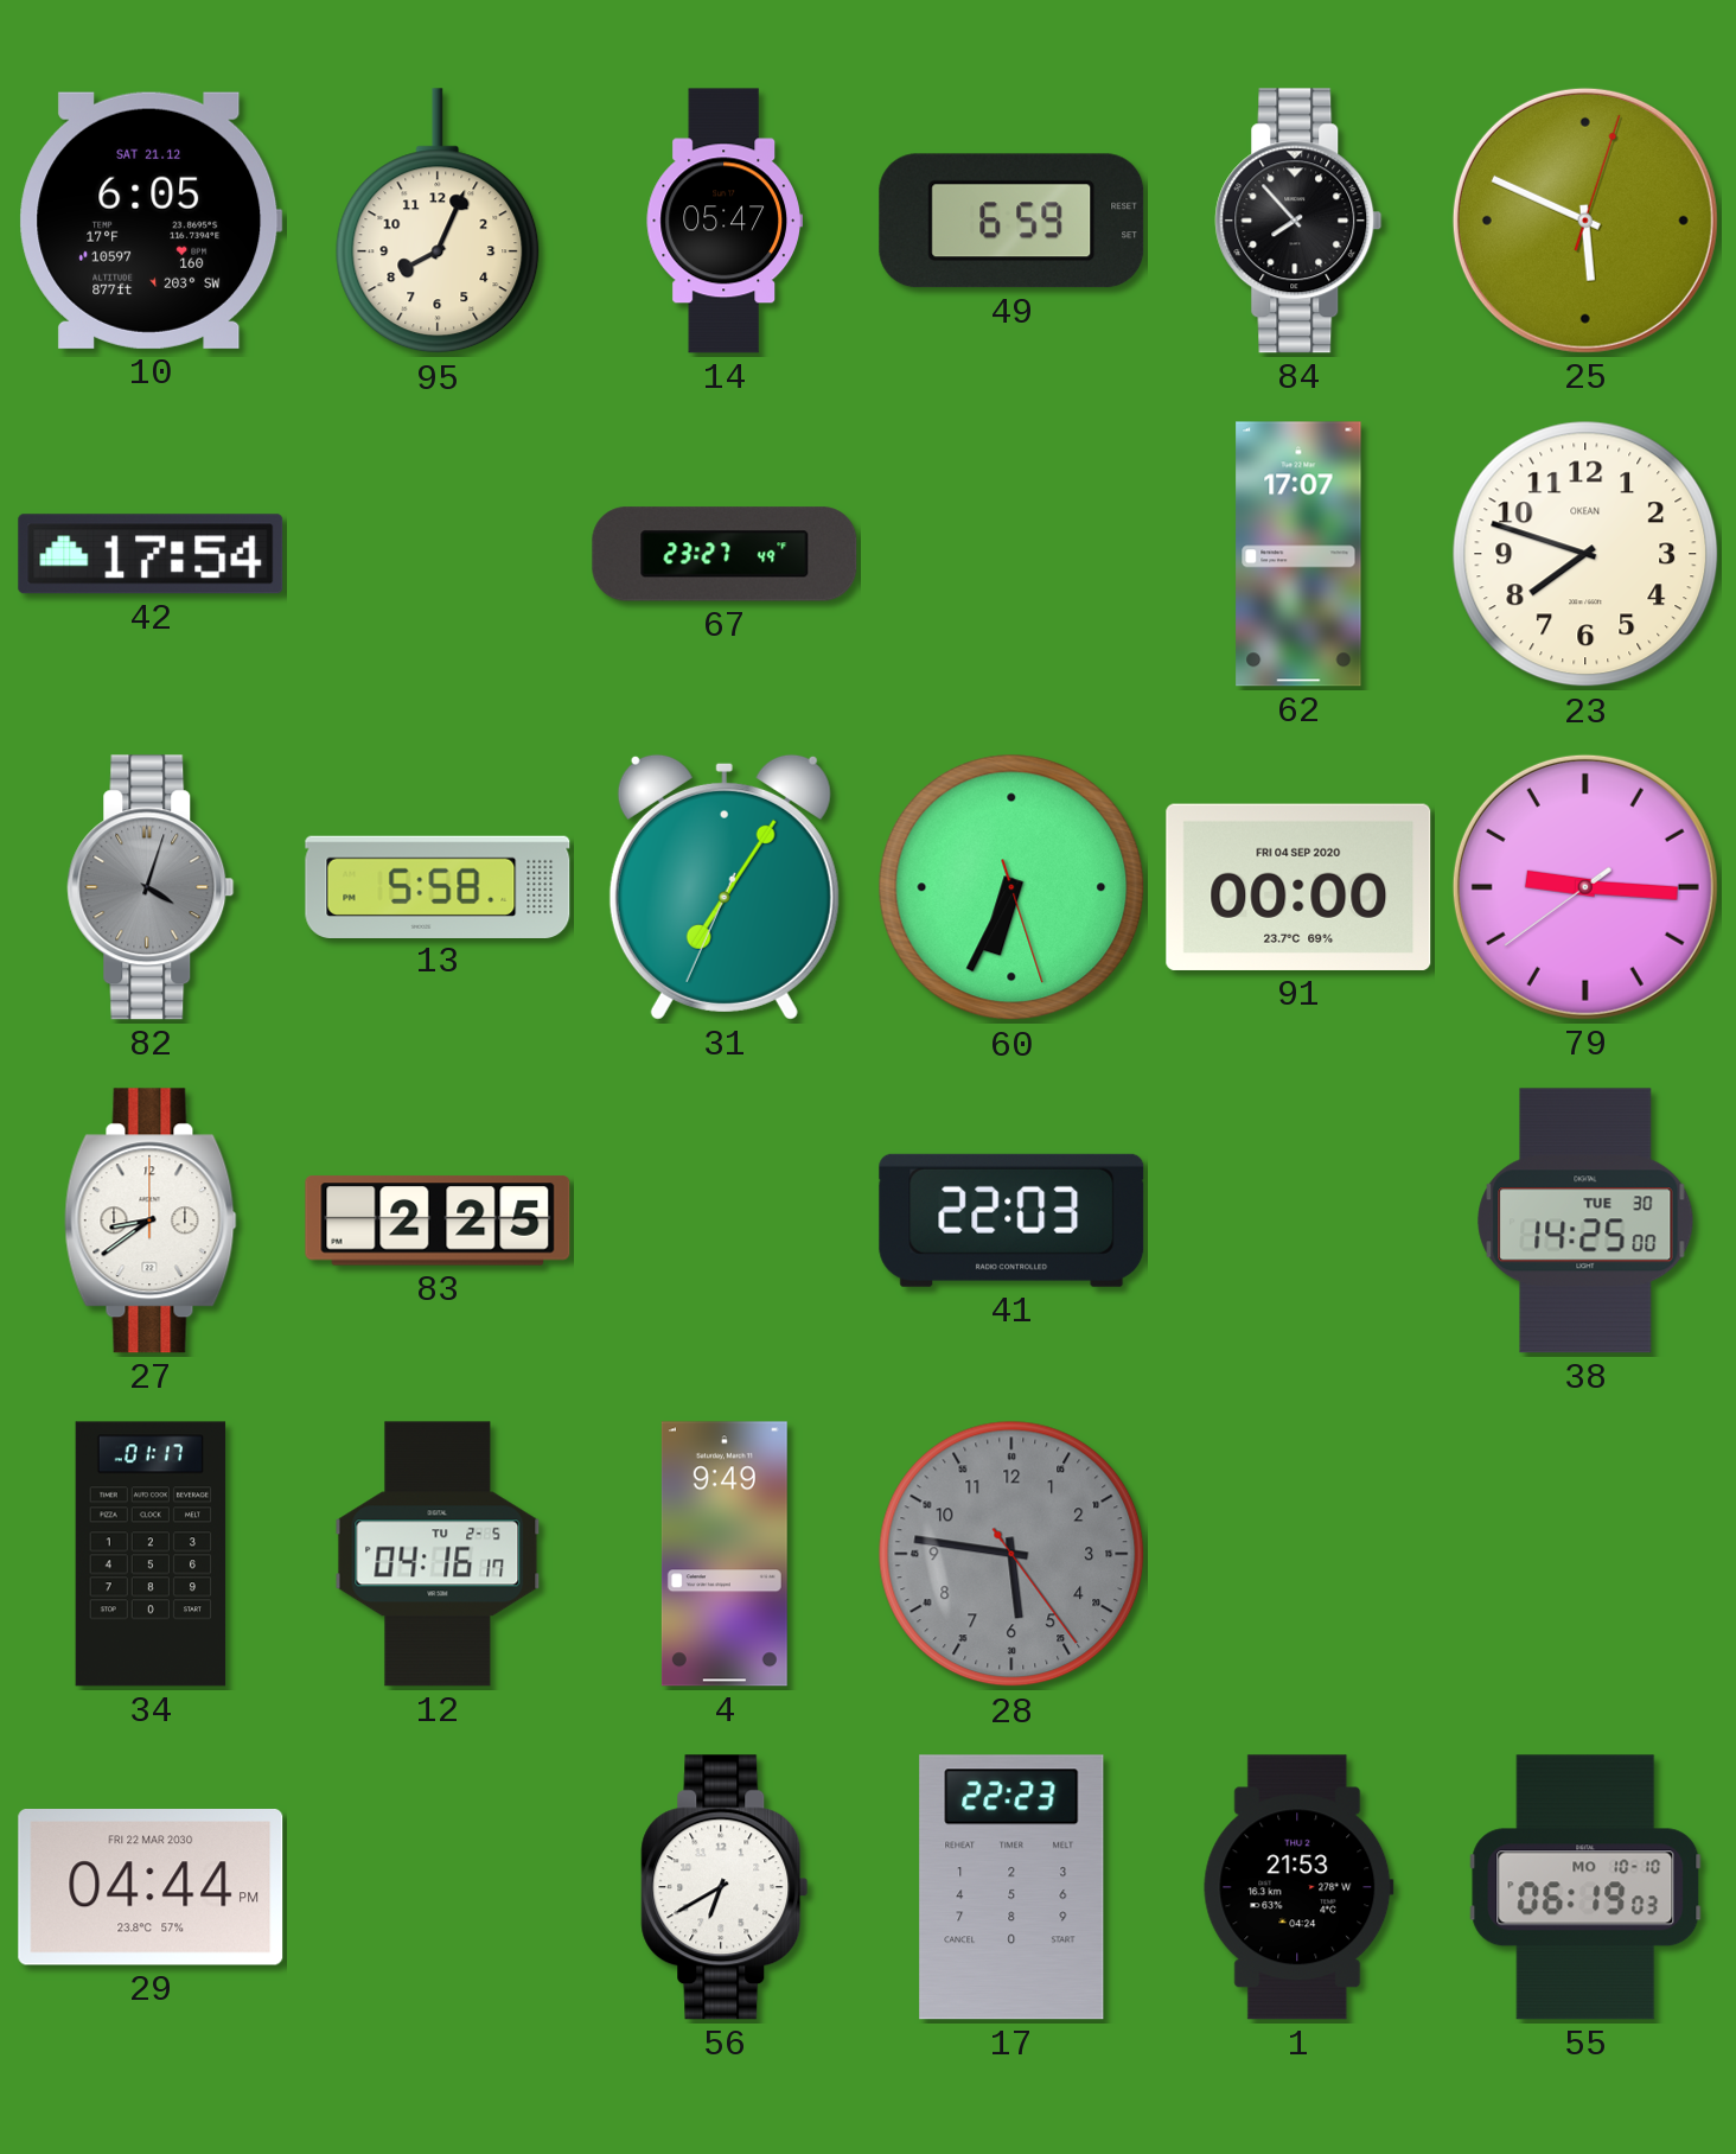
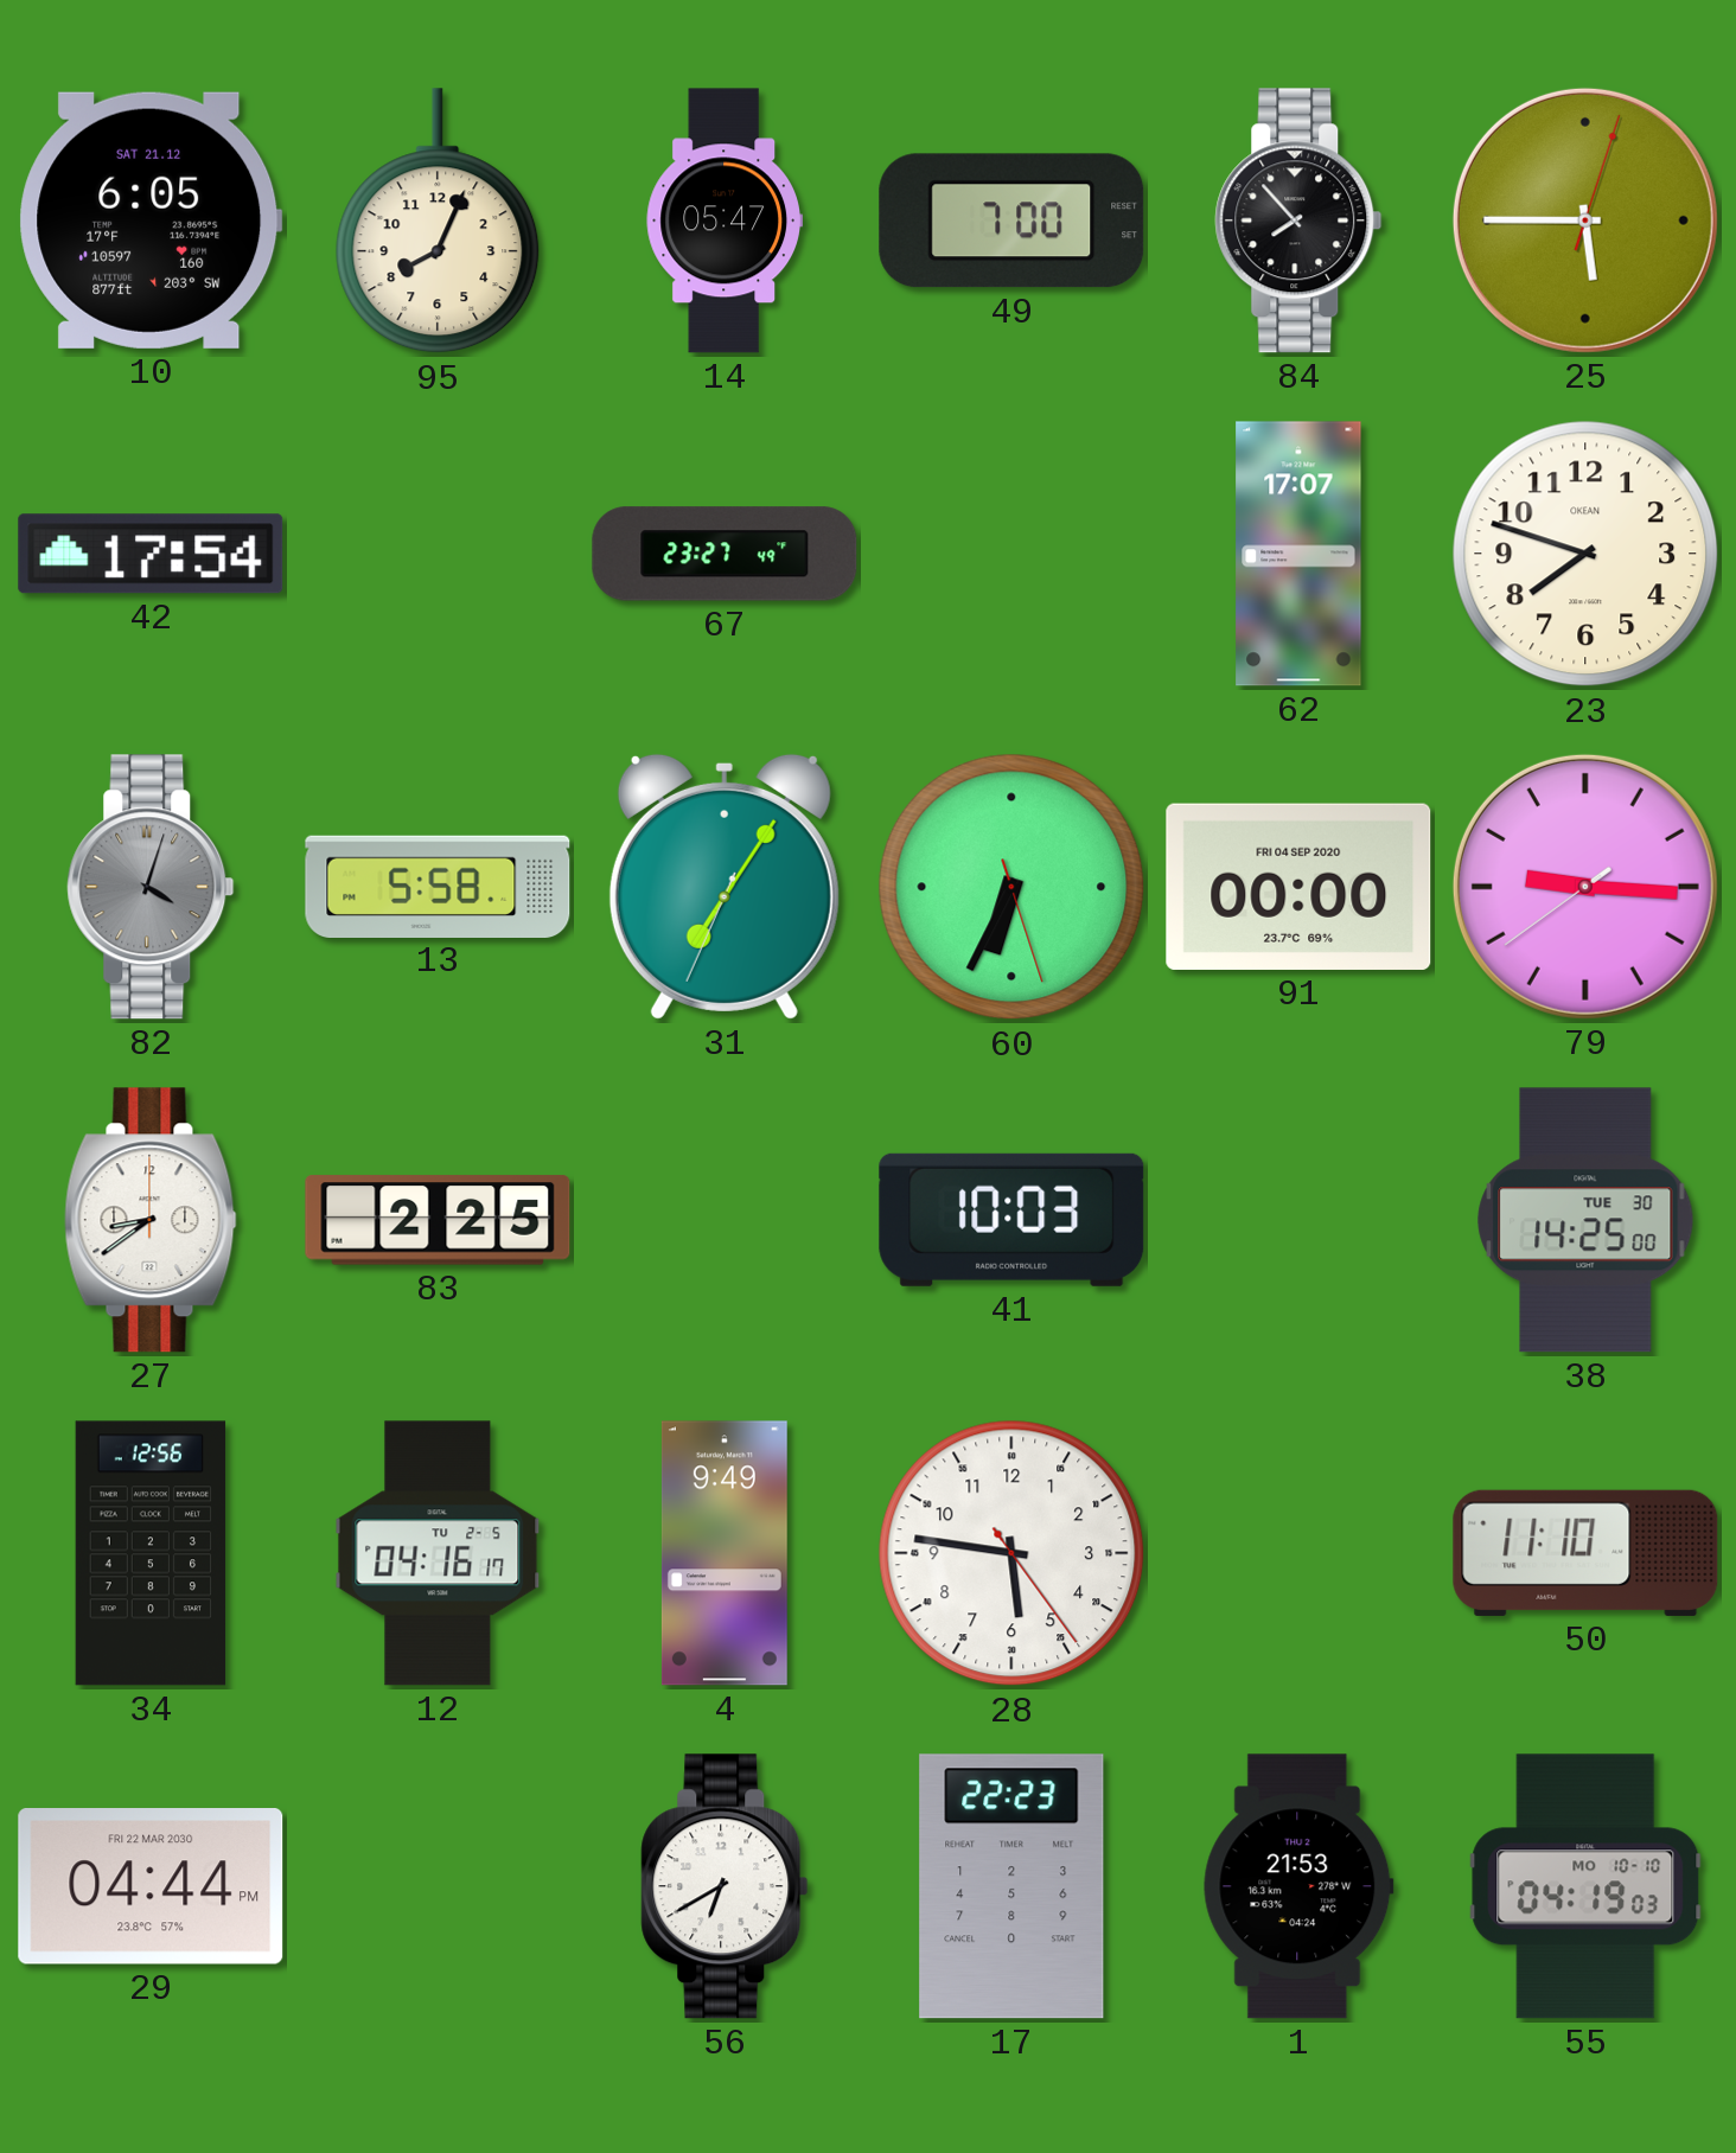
49: 6:59 -> 7:00
25: 5:49 -> 5:45
41: 22:03 -> 10:03
34: 01:17 -> 12:56
28 dial: grey -> white
50: none -> 11:10
55: 06:19 -> 04:19
